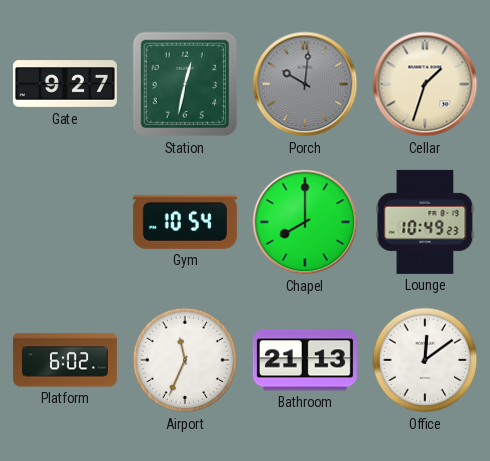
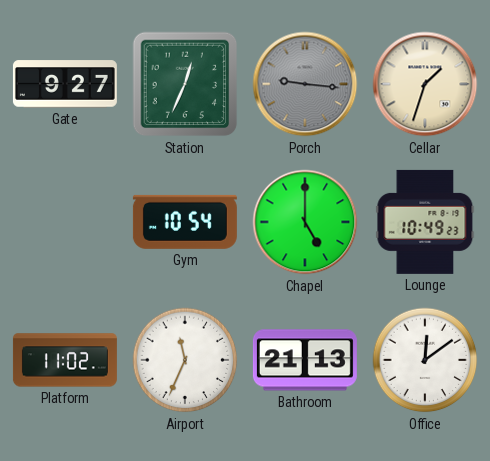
Station: 12:32 -> 12:34
Porch: 10:01 -> 9:16
Chapel: 8:00 -> 5:00
Platform: 6:02 -> 11:02
